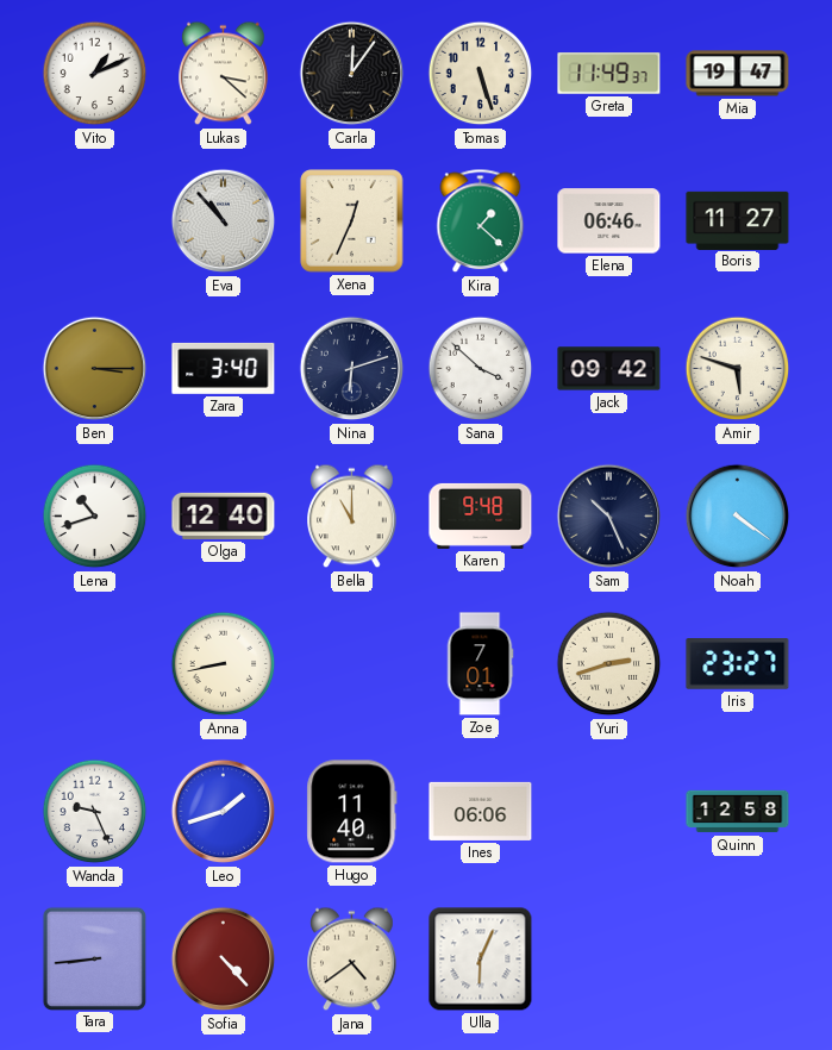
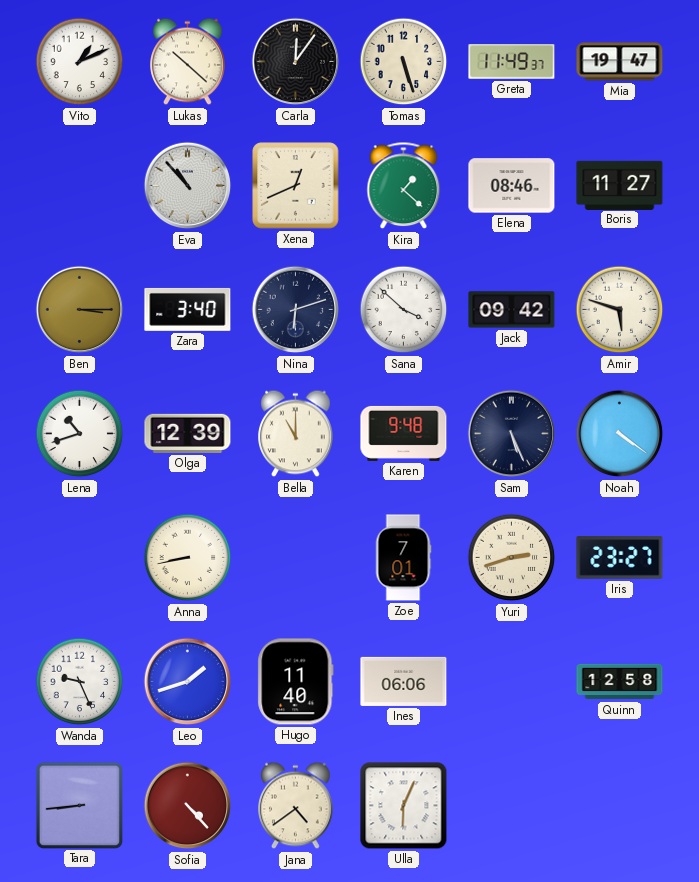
Lukas: 3:22 -> 10:22
Xena: 12:34 -> 12:41
Elena: 06:46 -> 08:46
Olga: 12:40 -> 12:39
Sam: 10:26 -> 5:26
